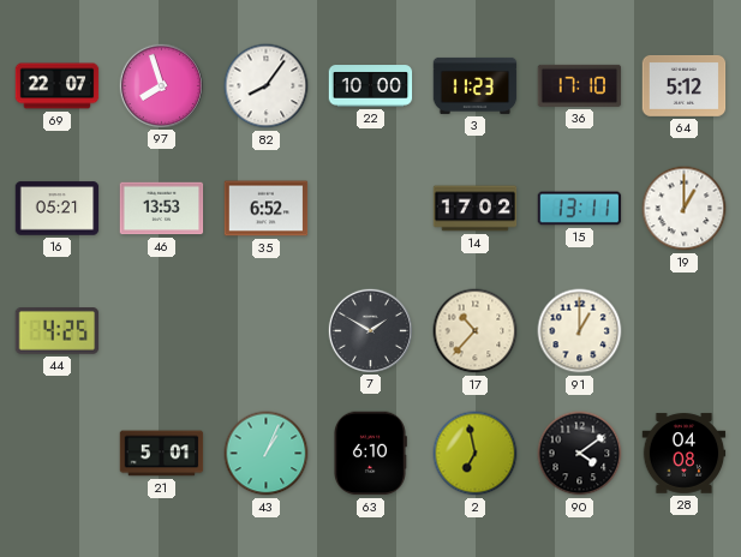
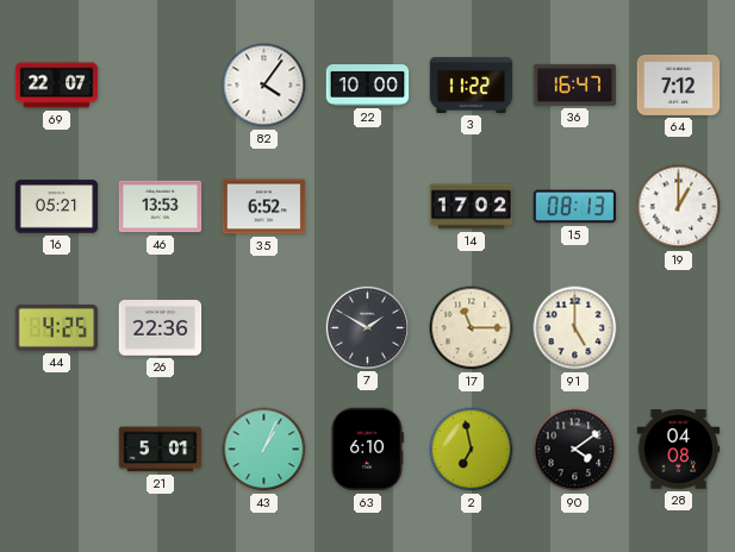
97: 7:57 -> none
82: 8:06 -> 4:06
3: 11:23 -> 11:22
36: 17:10 -> 16:47
64: 5:12 -> 7:12
15: 13:11 -> 08:13
26: none -> 22:36
17: 10:37 -> 11:15
91: 1:00 -> 5:00
